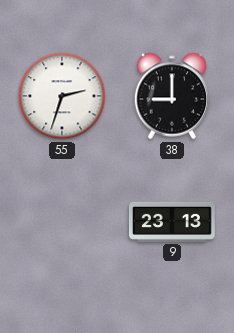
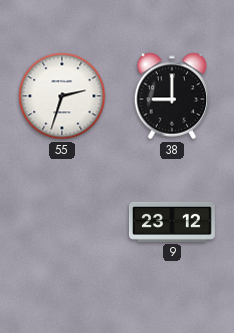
9: 23:13 -> 23:12
